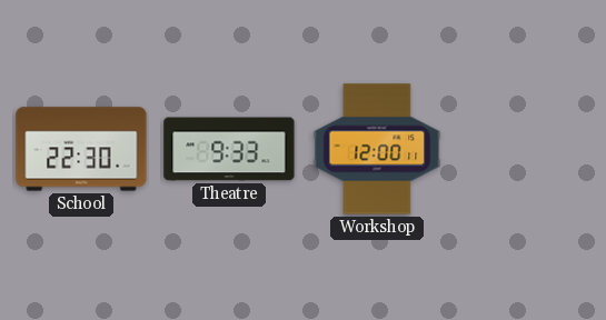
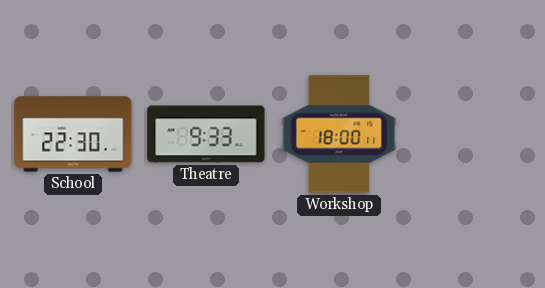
Workshop: 12:00 -> 18:00
